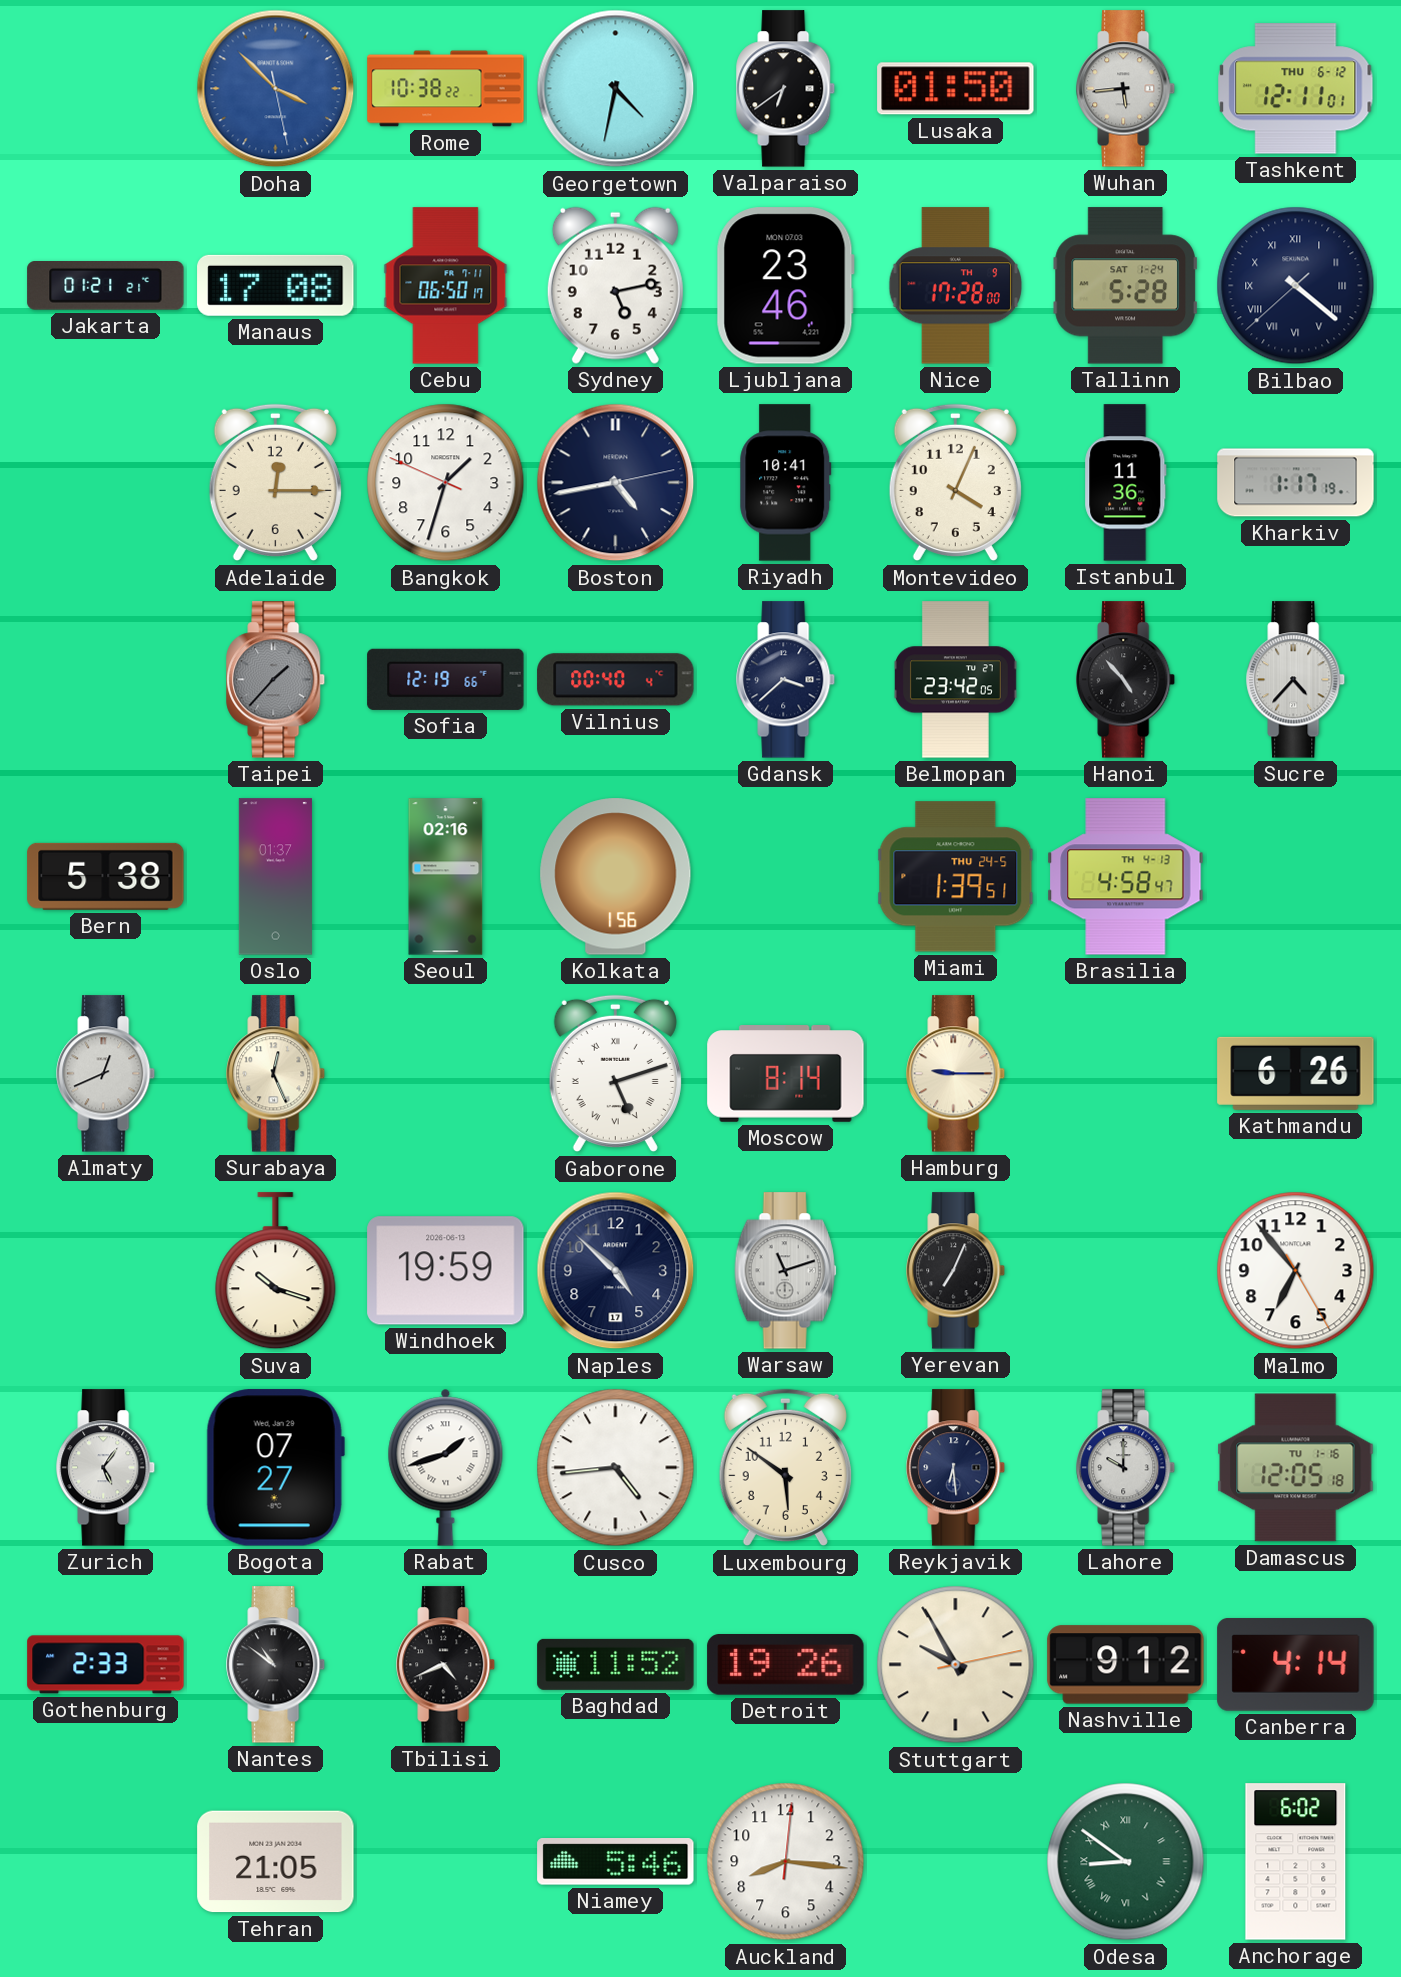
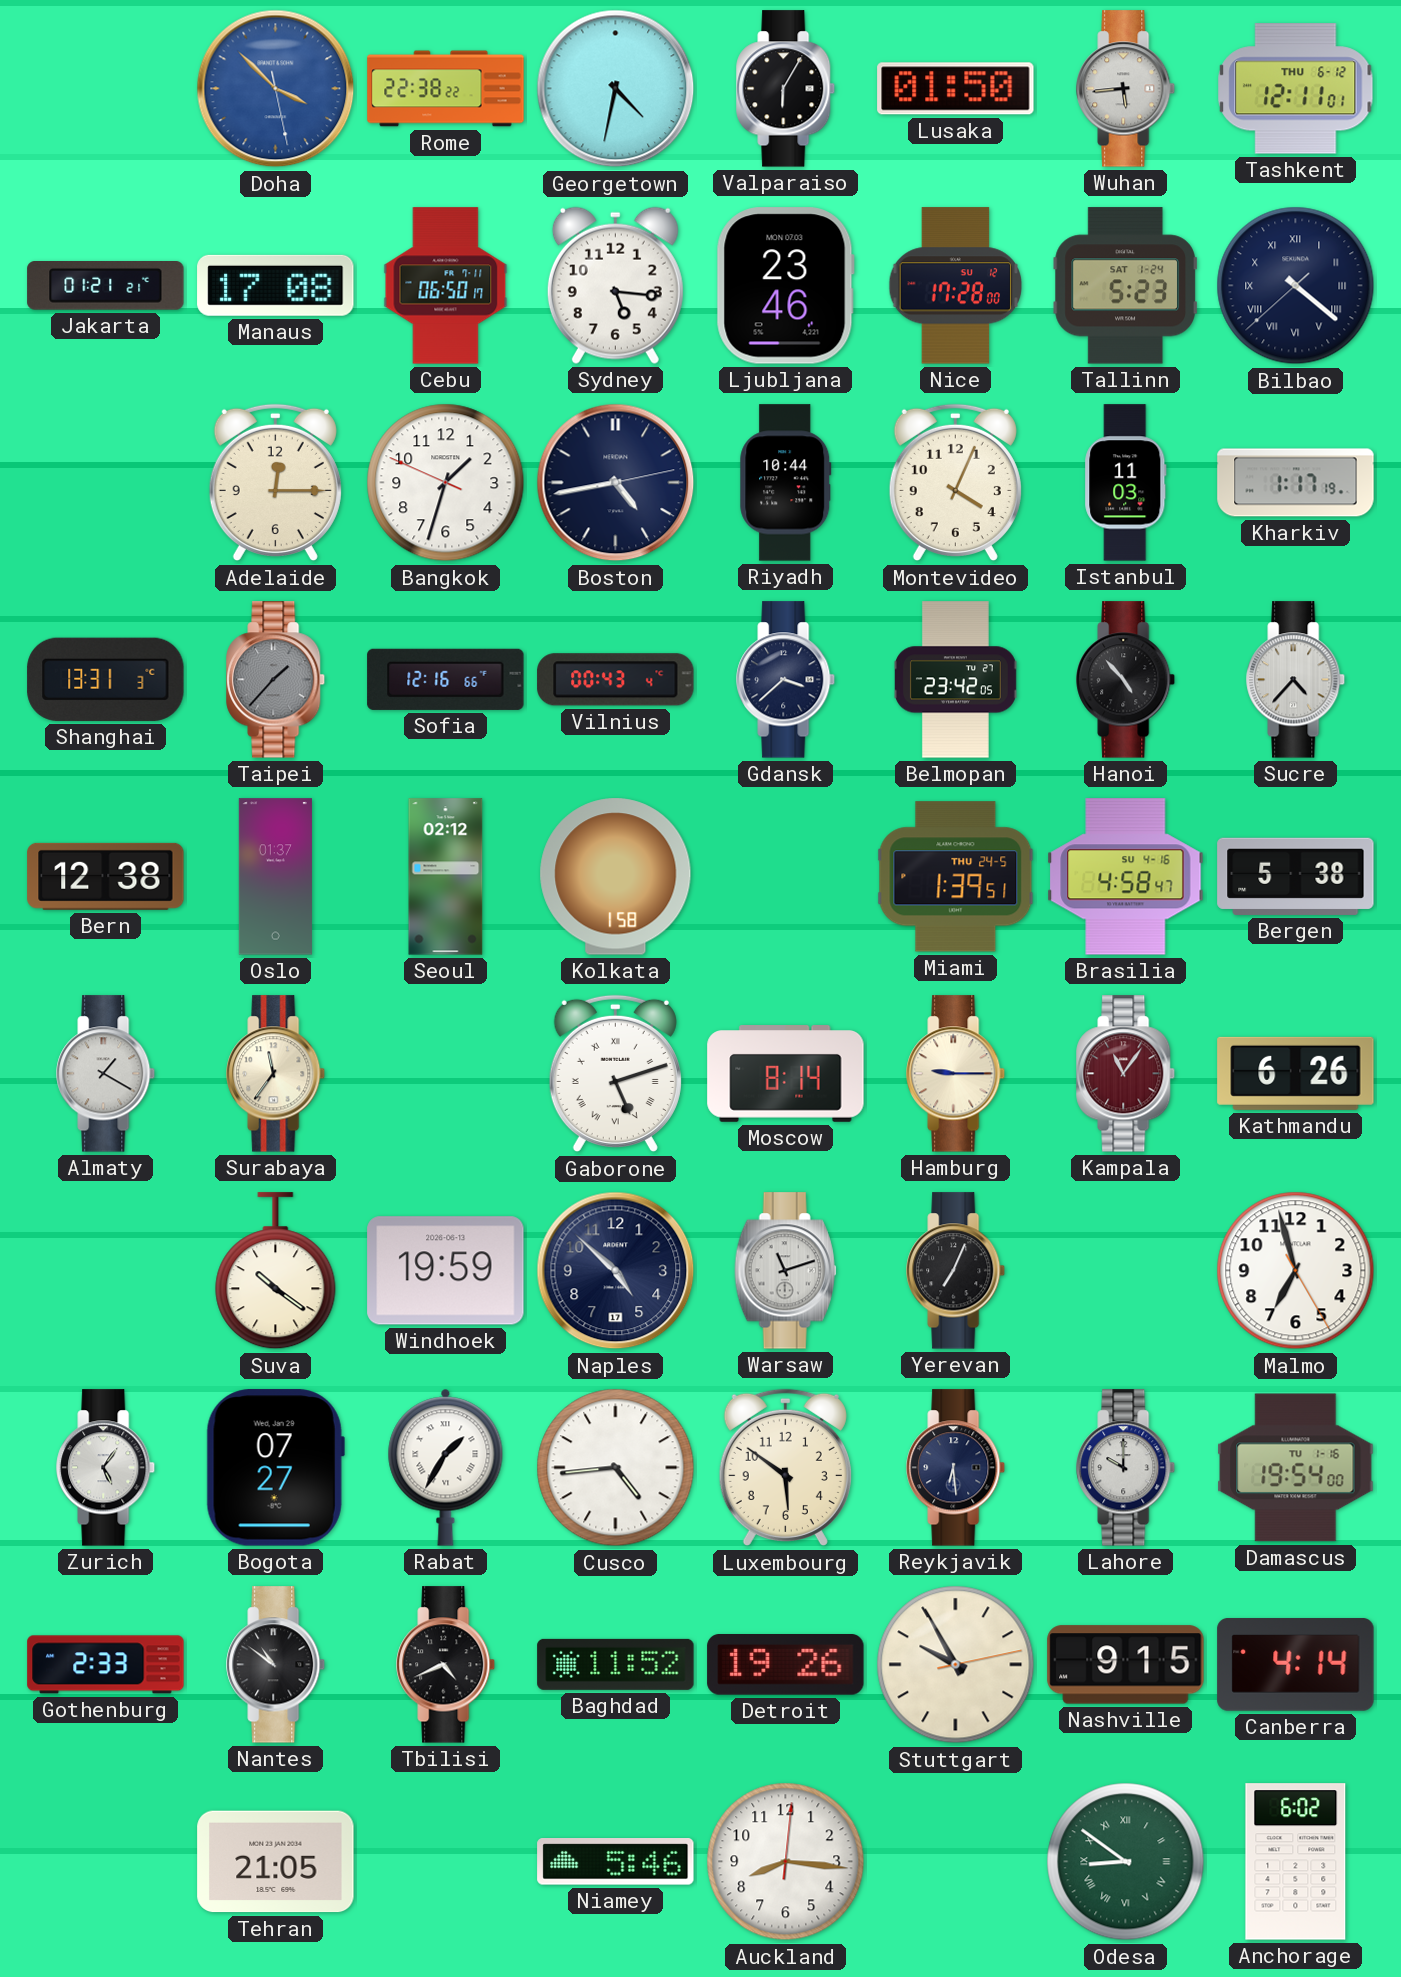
Rome: 10:38 -> 22:38
Valparaiso: 6:39 -> 6:05
Sydney: 5:13 -> 5:16
Nice date: TH 9 -> SU 12
Tallinn: 5:28 -> 5:23
Riyadh: 10:41 -> 10:44
Istanbul: 11:36 -> 11:03
Shanghai: none -> 13:31
Sofia: 12:19 -> 12:16
Vilnius: 00:40 -> 00:43
Bern: 5:38 -> 12:38
Seoul: 02:16 -> 02:12
Kolkata: 1:56 -> 1:58
Brasilia date: TH 4-13 -> SU 4-16
Bergen: none -> 5:38
Almaty: 12:41 -> 1:20
Surabaya: 12:26 -> 11:36
Kampala: none -> 11:06
Suva: 10:18 -> 10:21
Malmo: 6:53 -> 6:57
Rabat: 1:42 -> 1:35
Damascus: 12:05 -> 19:54
Nashville: 9:12 -> 9:15
